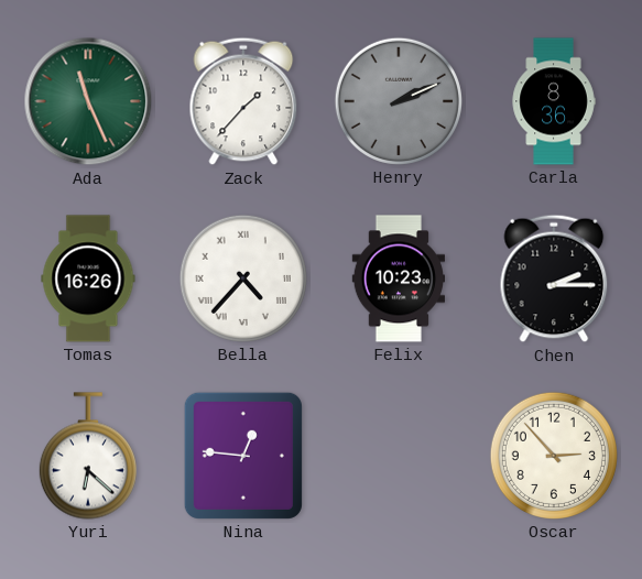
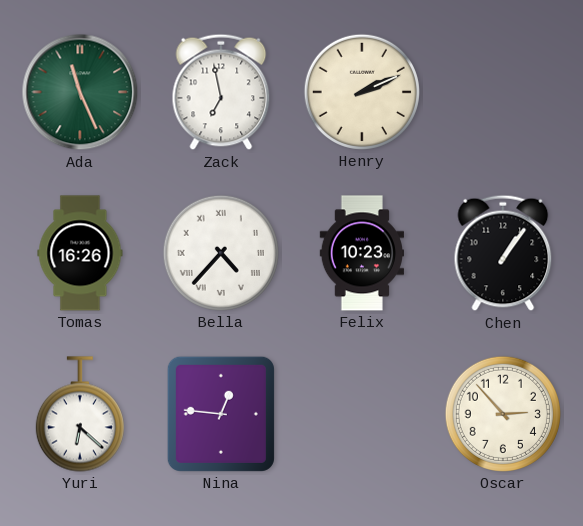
Zack: 1:37 -> 6:58
Henry dial: grey -> cream
Carla: 8:36 -> none
Chen: 2:15 -> 1:06
